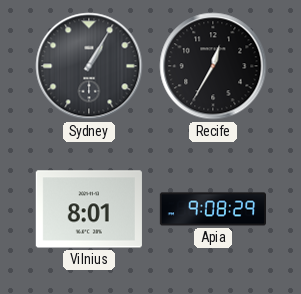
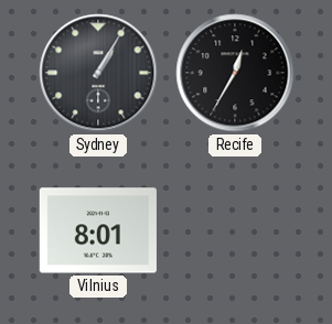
Apia: 9:08 -> none
